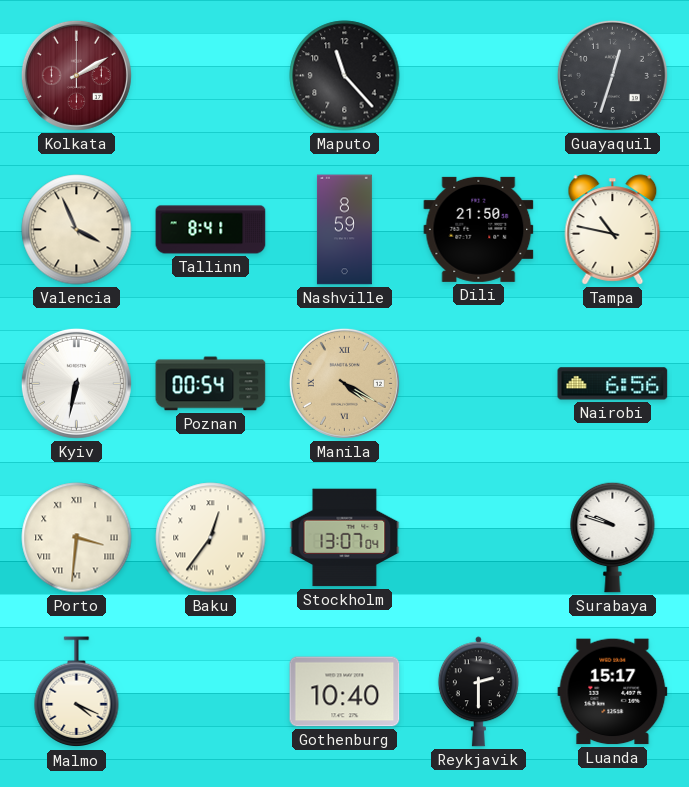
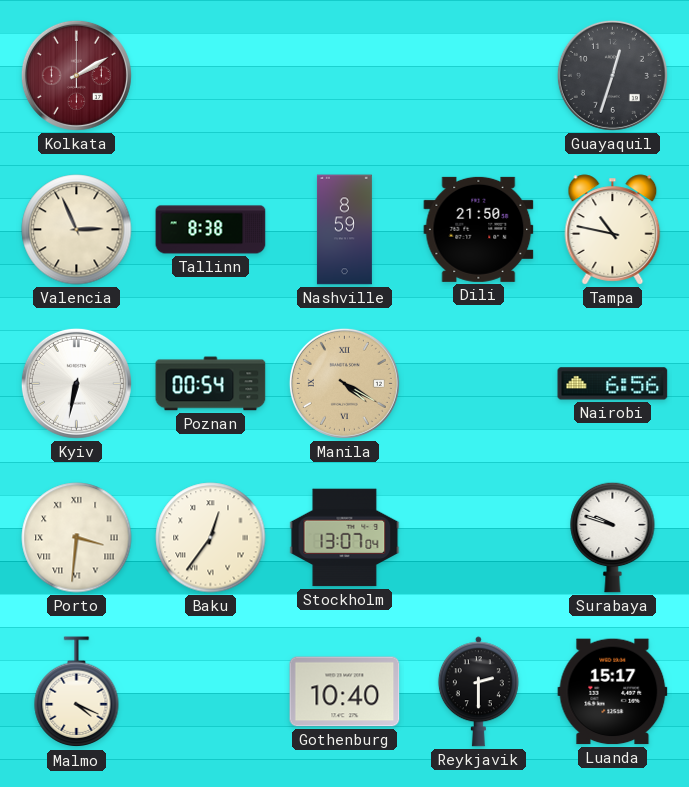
Maputo: 11:23 -> none
Valencia: 3:56 -> 2:56
Tallinn: 8:41 -> 8:38
